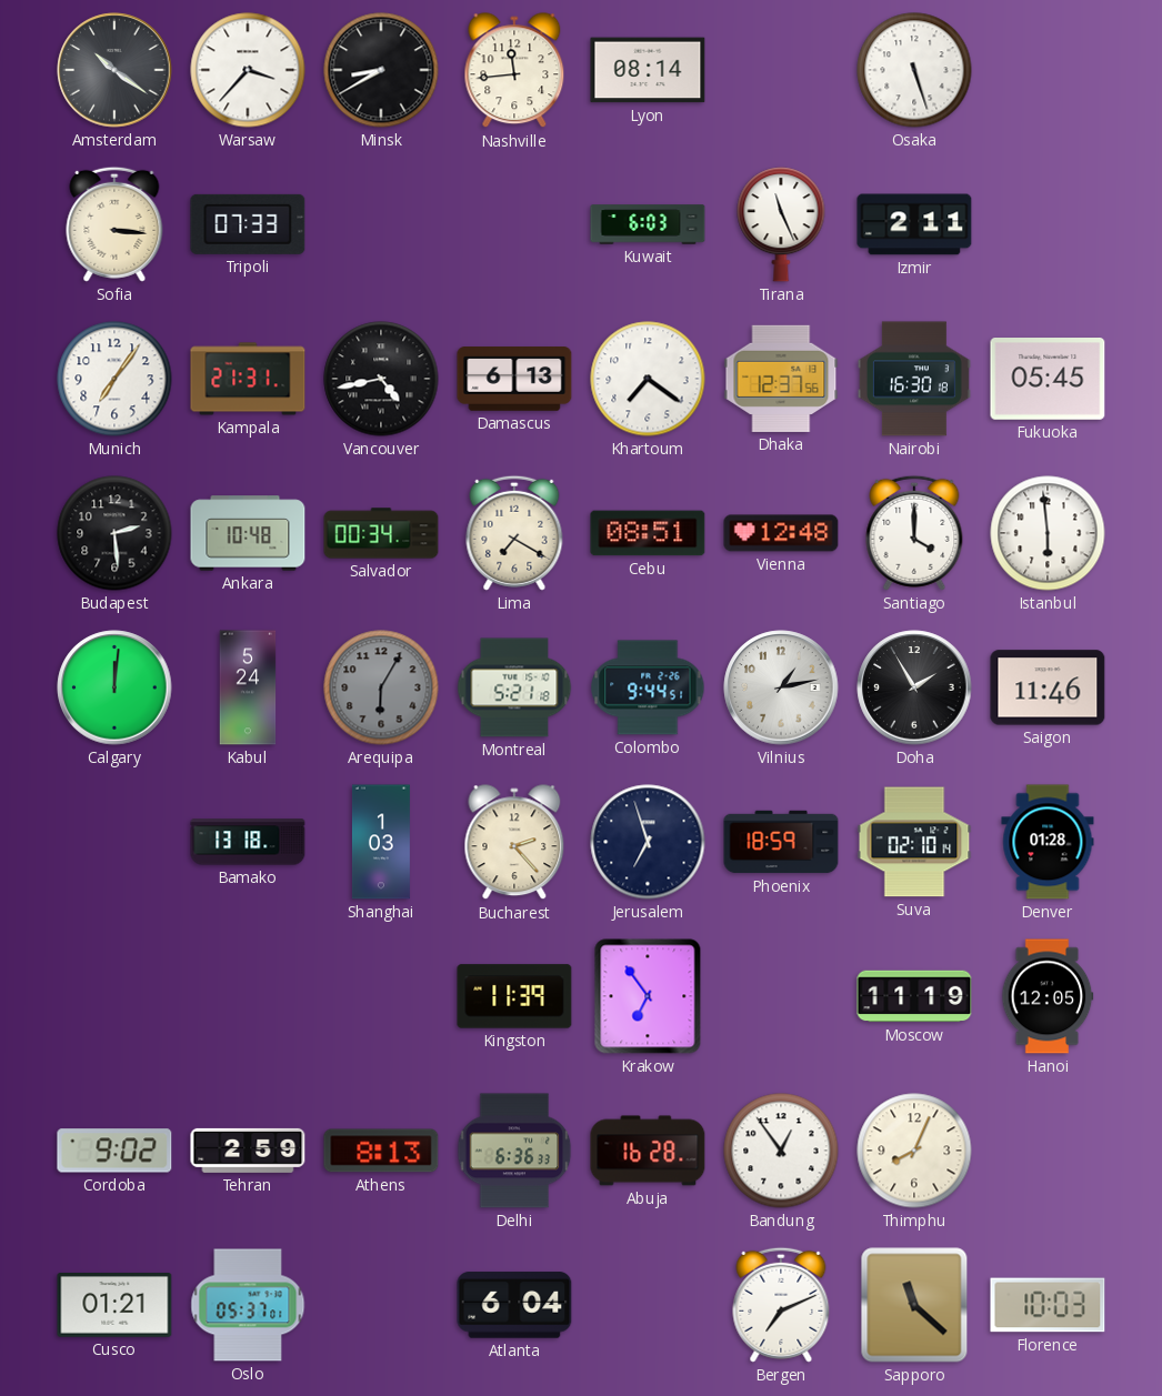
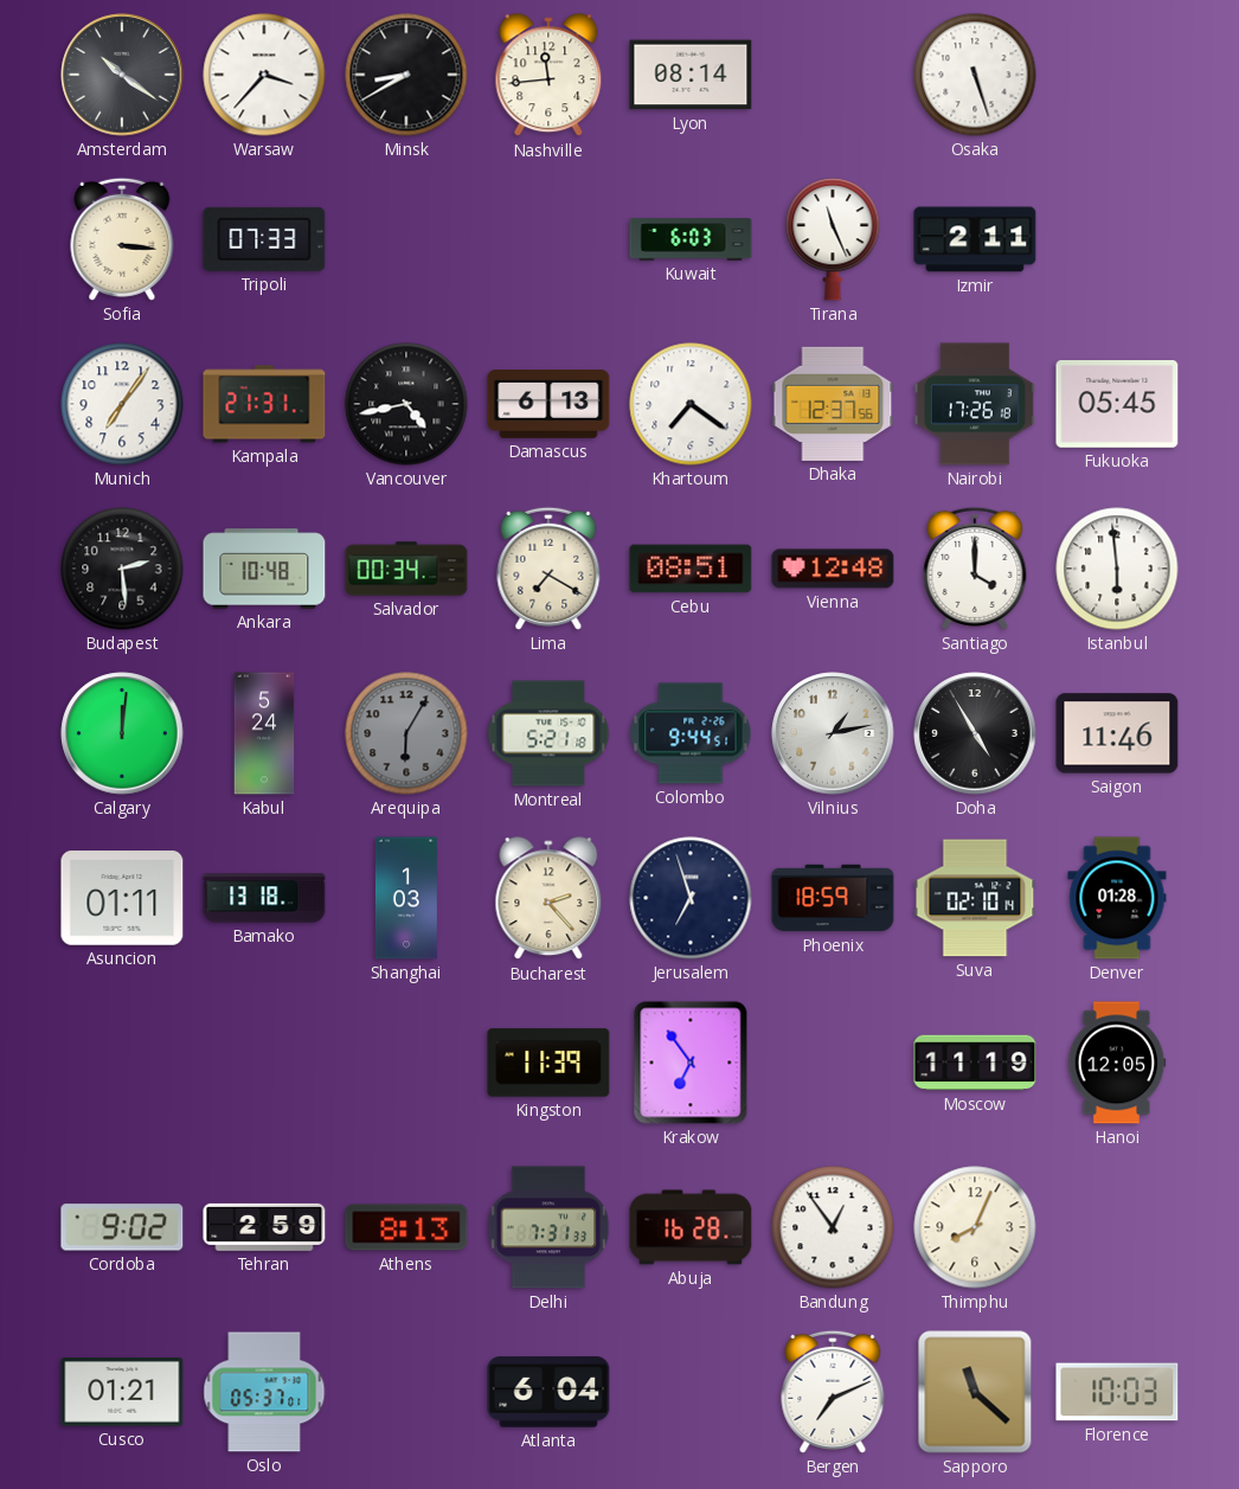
Nairobi: 16:30 -> 17:26
Doha: 1:55 -> 4:55
Asuncion: none -> 01:11
Delhi: 6:36 -> 7:31
